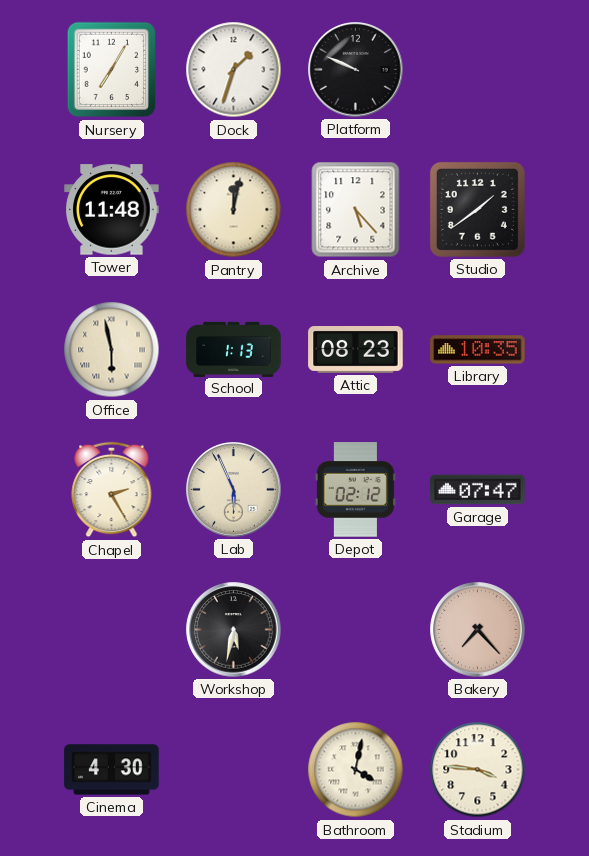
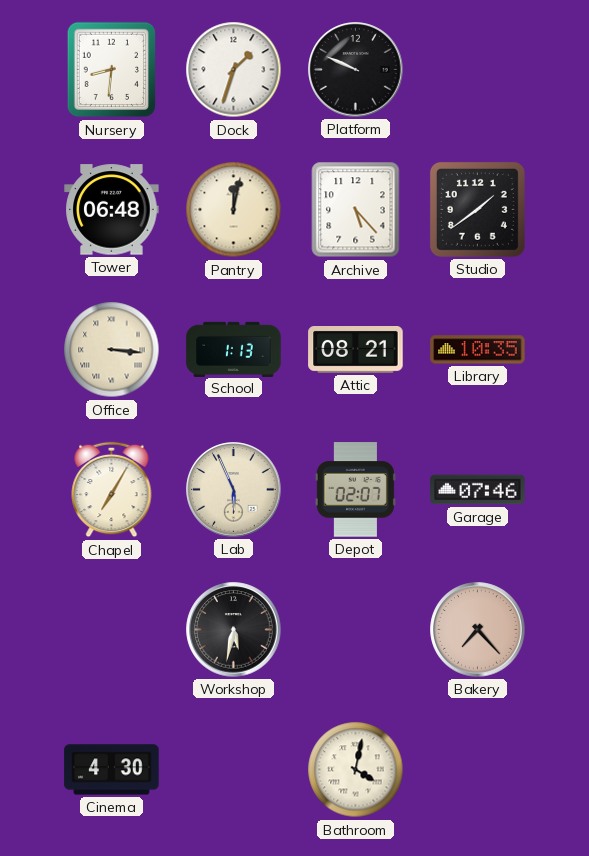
Nursery: 7:05 -> 8:31
Tower: 11:48 -> 06:48
Office: 5:58 -> 3:16
Attic: 08:23 -> 08:21
Chapel: 2:25 -> 7:05
Depot: 02:12 -> 02:07
Garage: 07:47 -> 07:46
Stadium: 3:46 -> none
